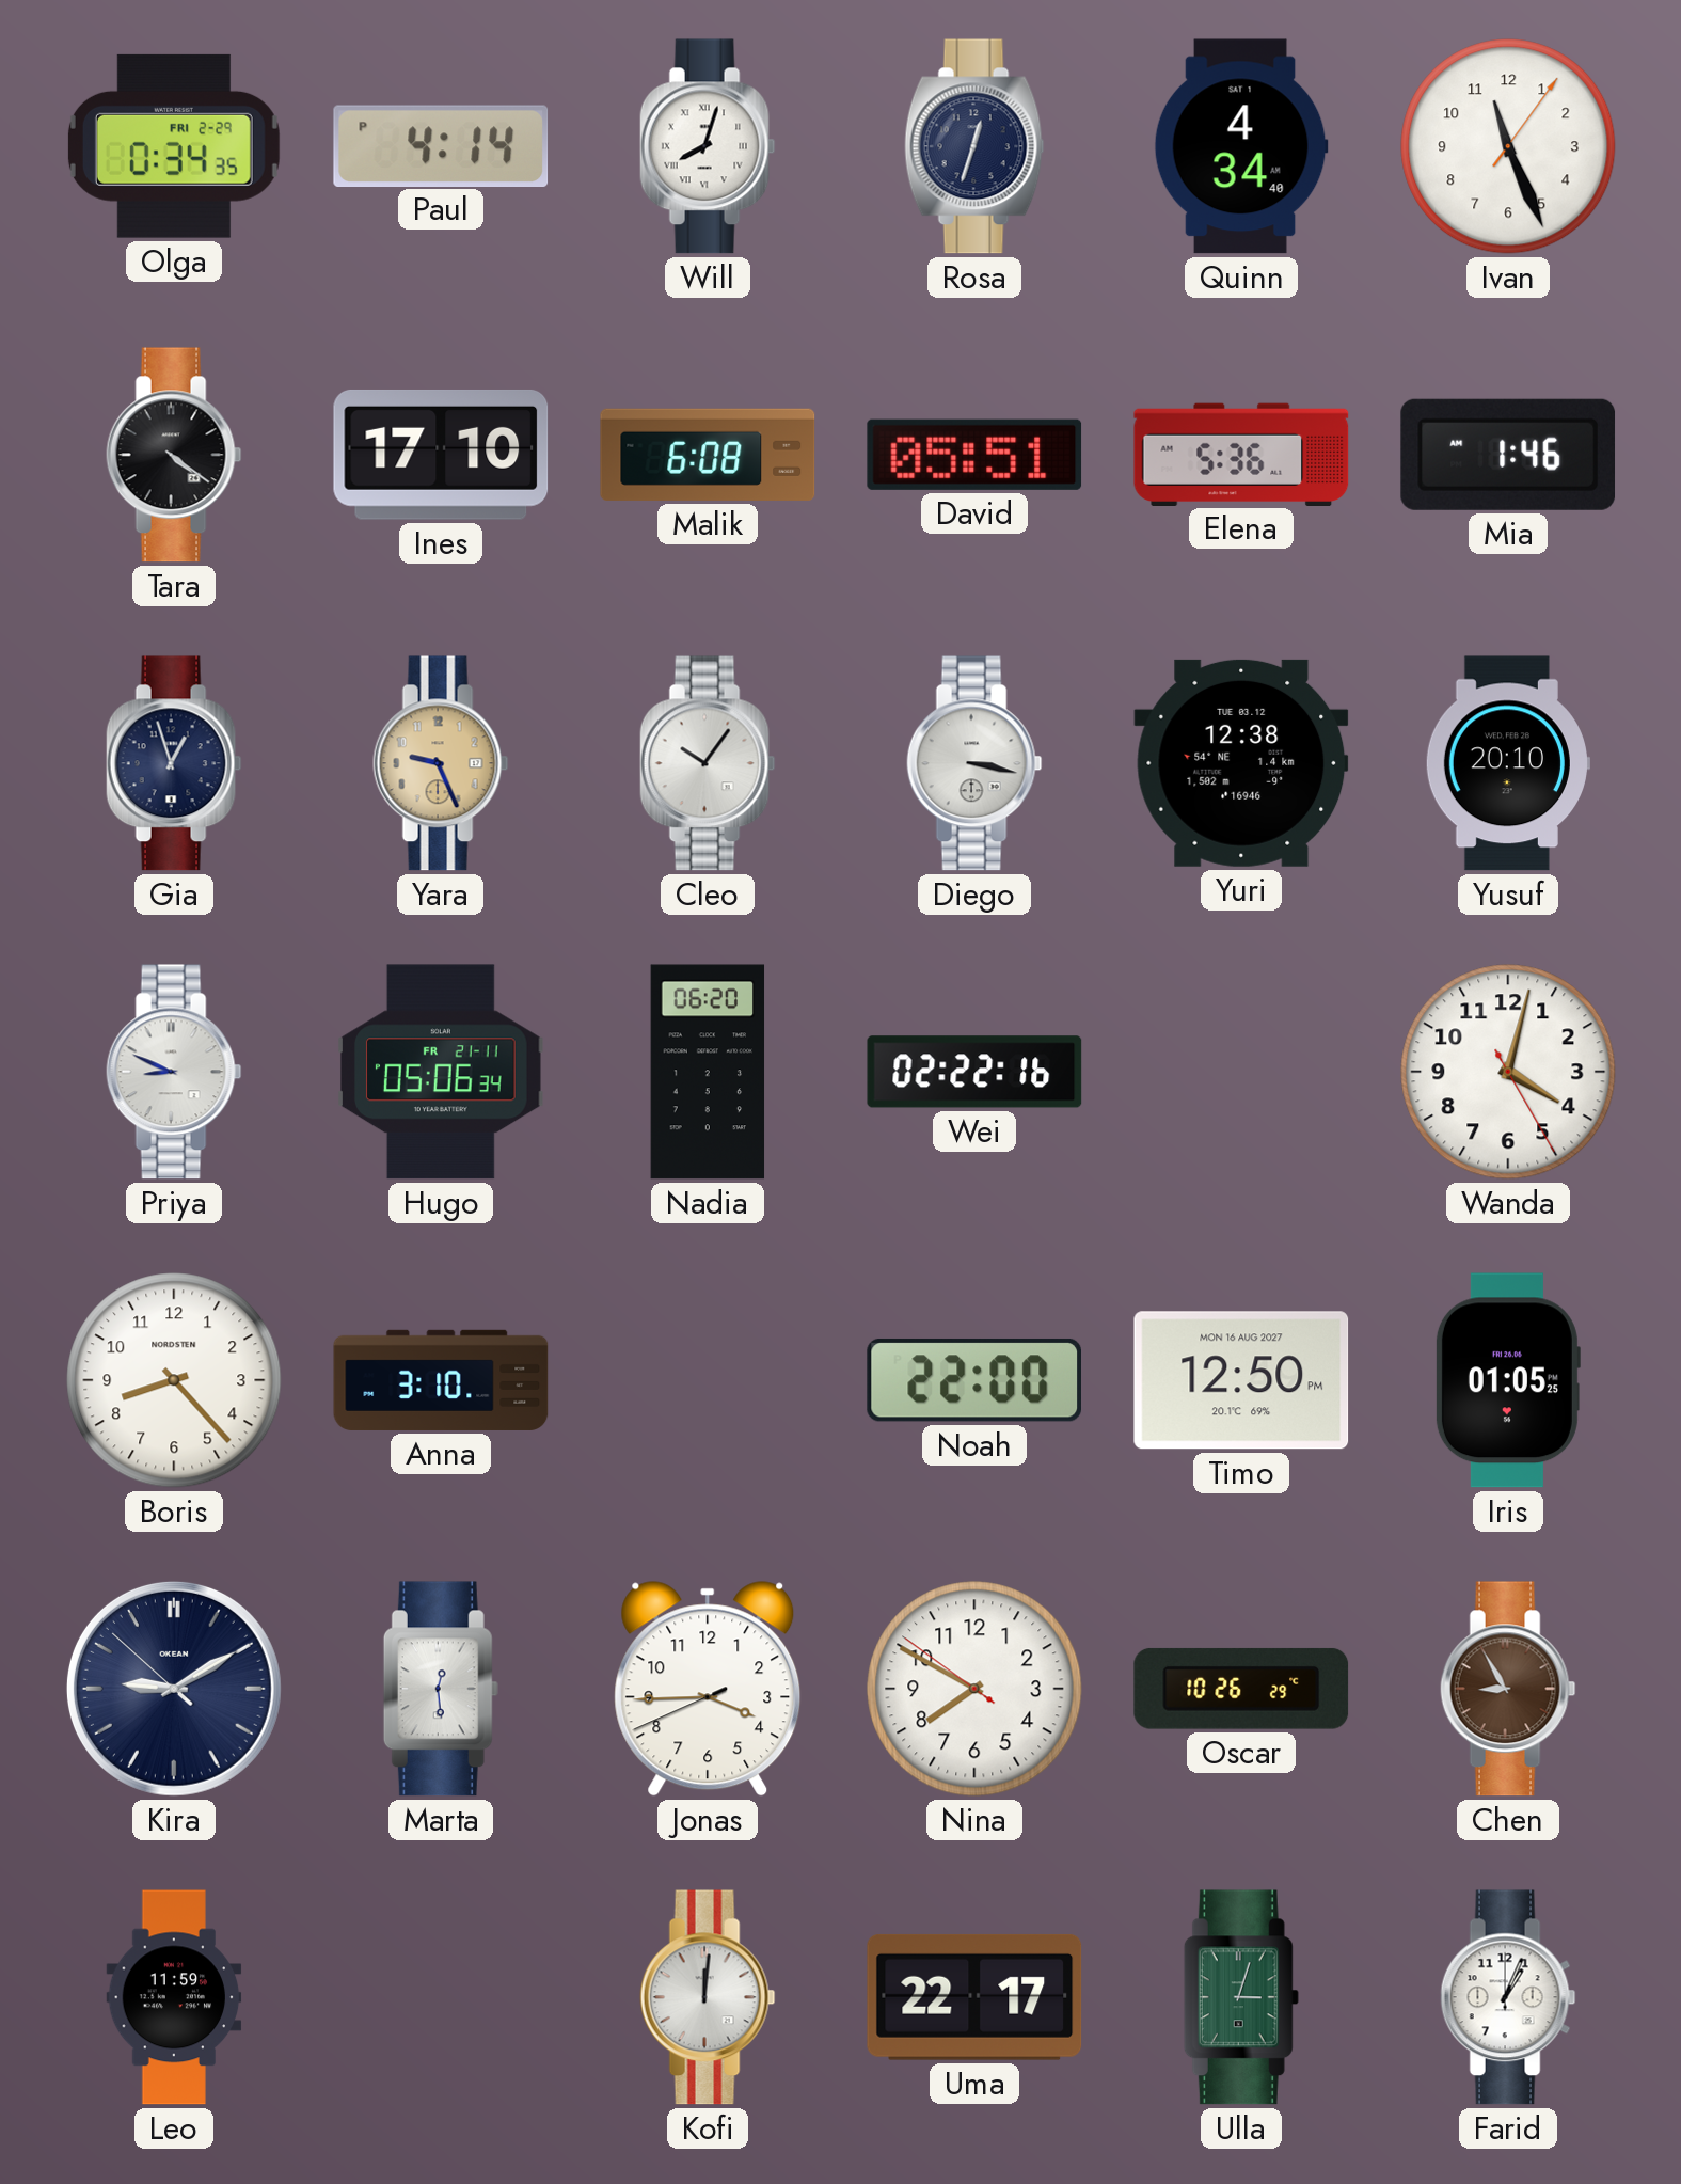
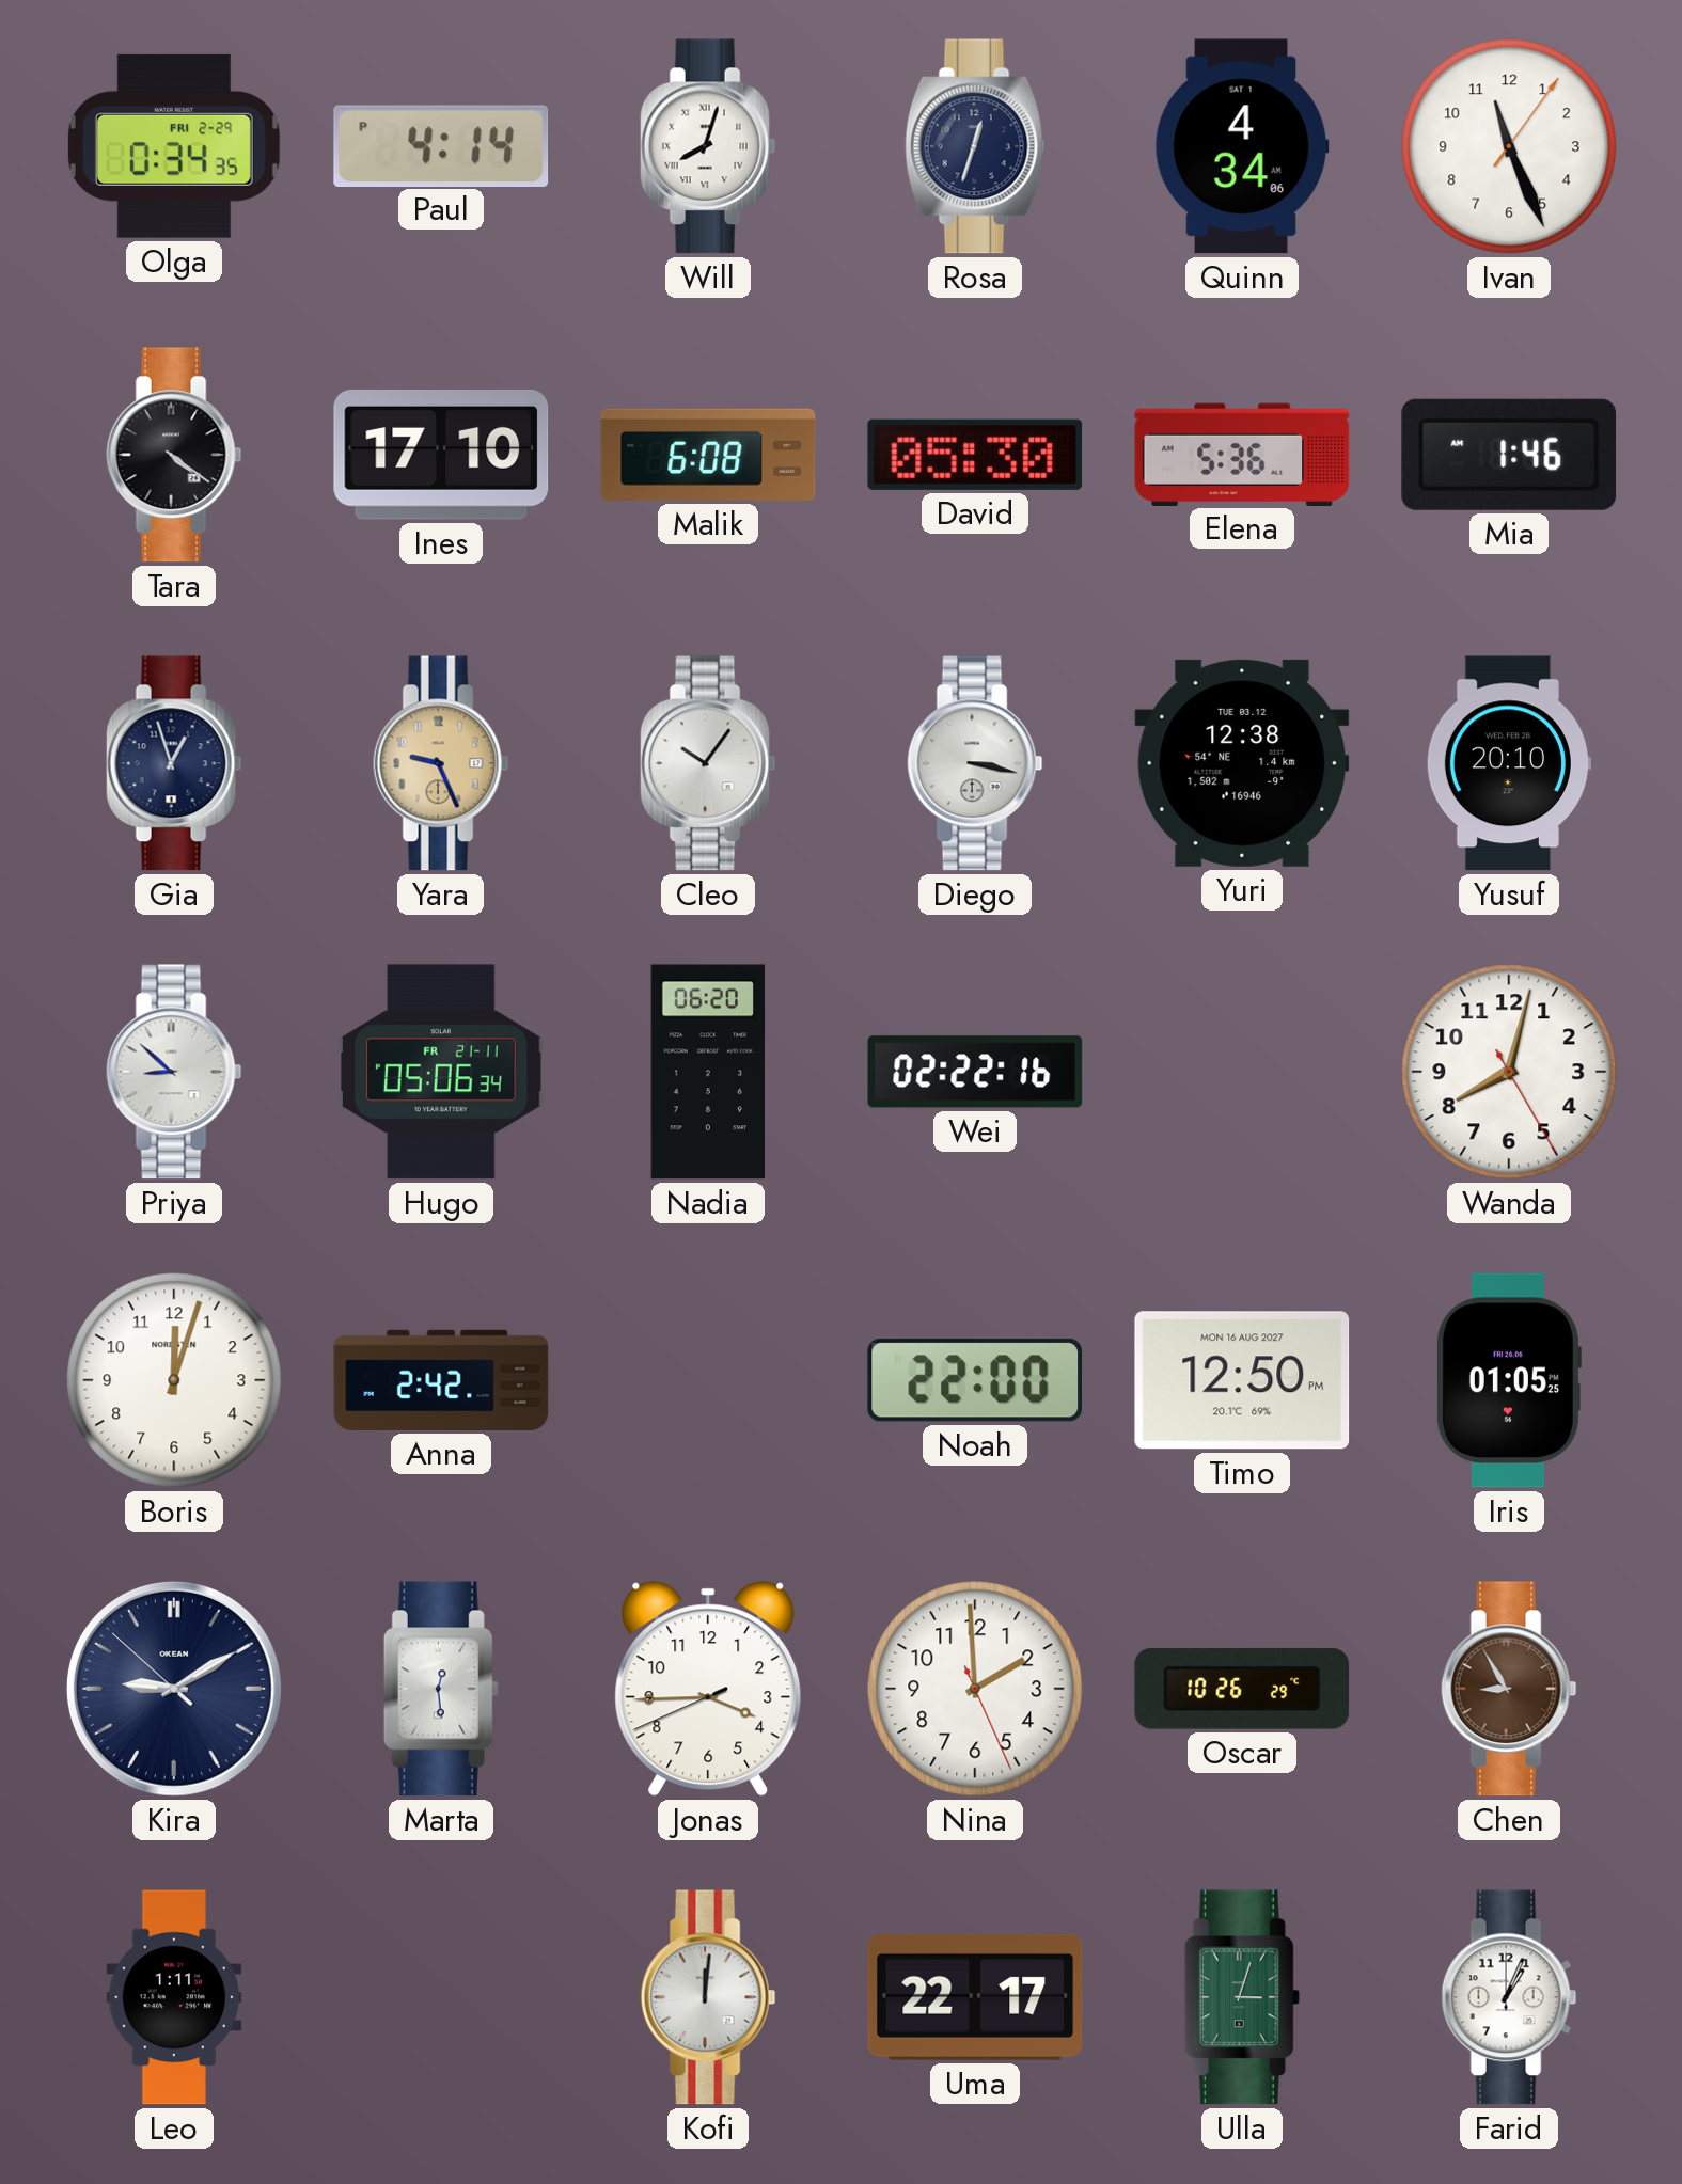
Quinn: 4:34:40 -> 4:34:06
David: 05:51 -> 05:30
Priya: 8:49 -> 8:52
Wanda: 4:02 -> 8:02
Boris: 8:23 -> 12:03
Anna: 3:10 -> 2:42
Nina: 7:49 -> 1:59
Leo: 11:59 -> 1:11
